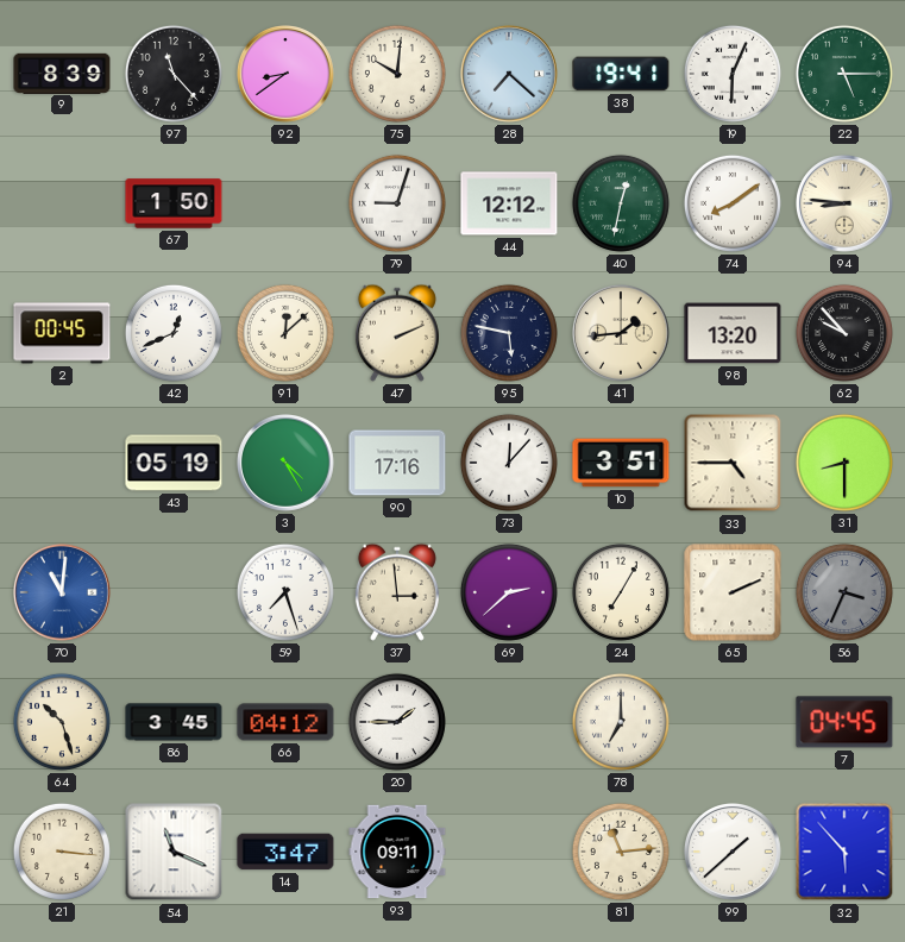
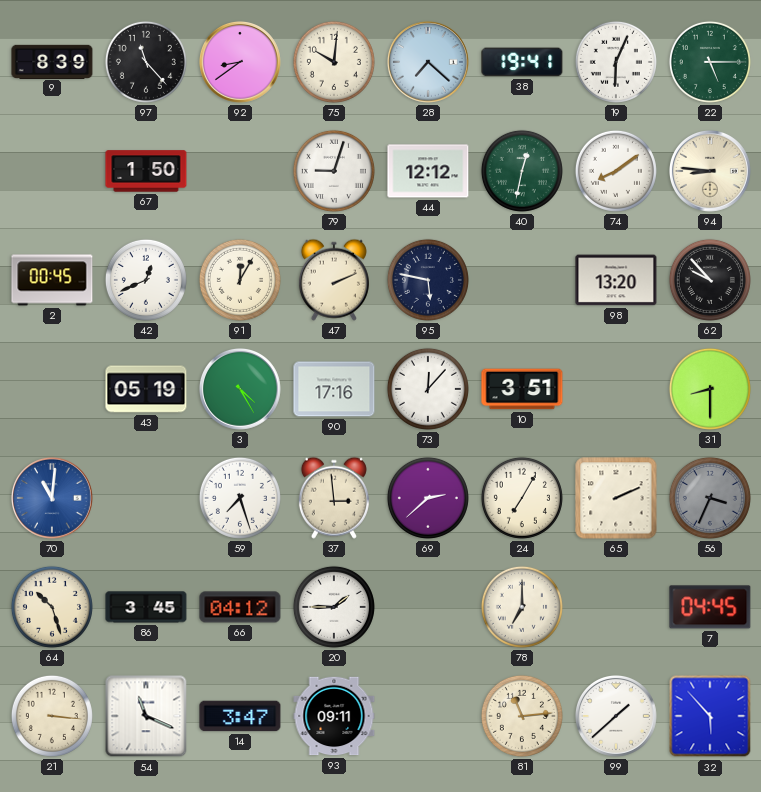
91: 12:08 -> 12:05
41: 1:44 -> none
33: 4:45 -> none
